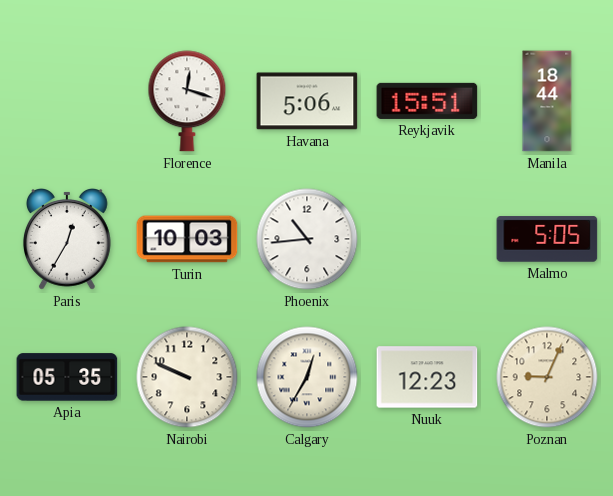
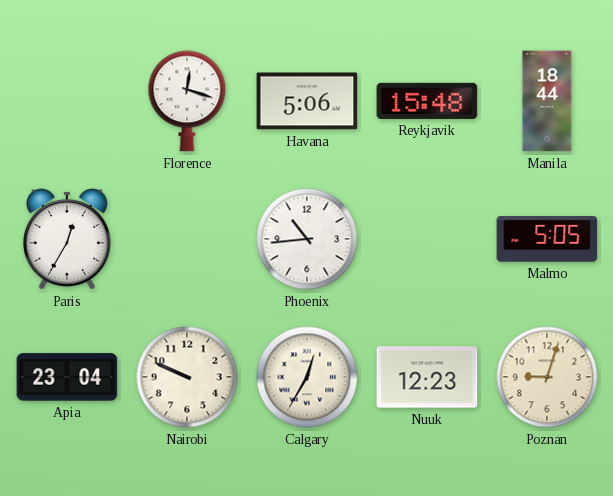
Reykjavik: 15:51 -> 15:48
Turin: 10:03 -> none
Apia: 05:35 -> 23:04
Poznan: 9:04 -> 9:03
